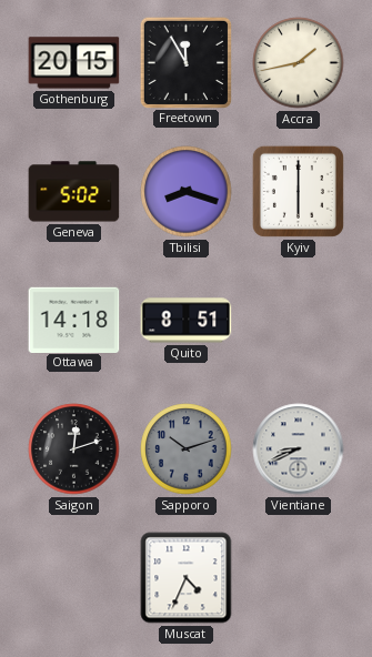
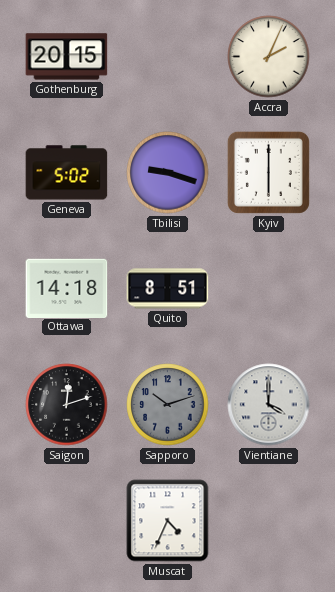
Freetown: 11:55 -> none
Accra: 1:43 -> 2:04
Tbilisi: 8:18 -> 9:18
Vientiane: 8:41 -> 4:00
